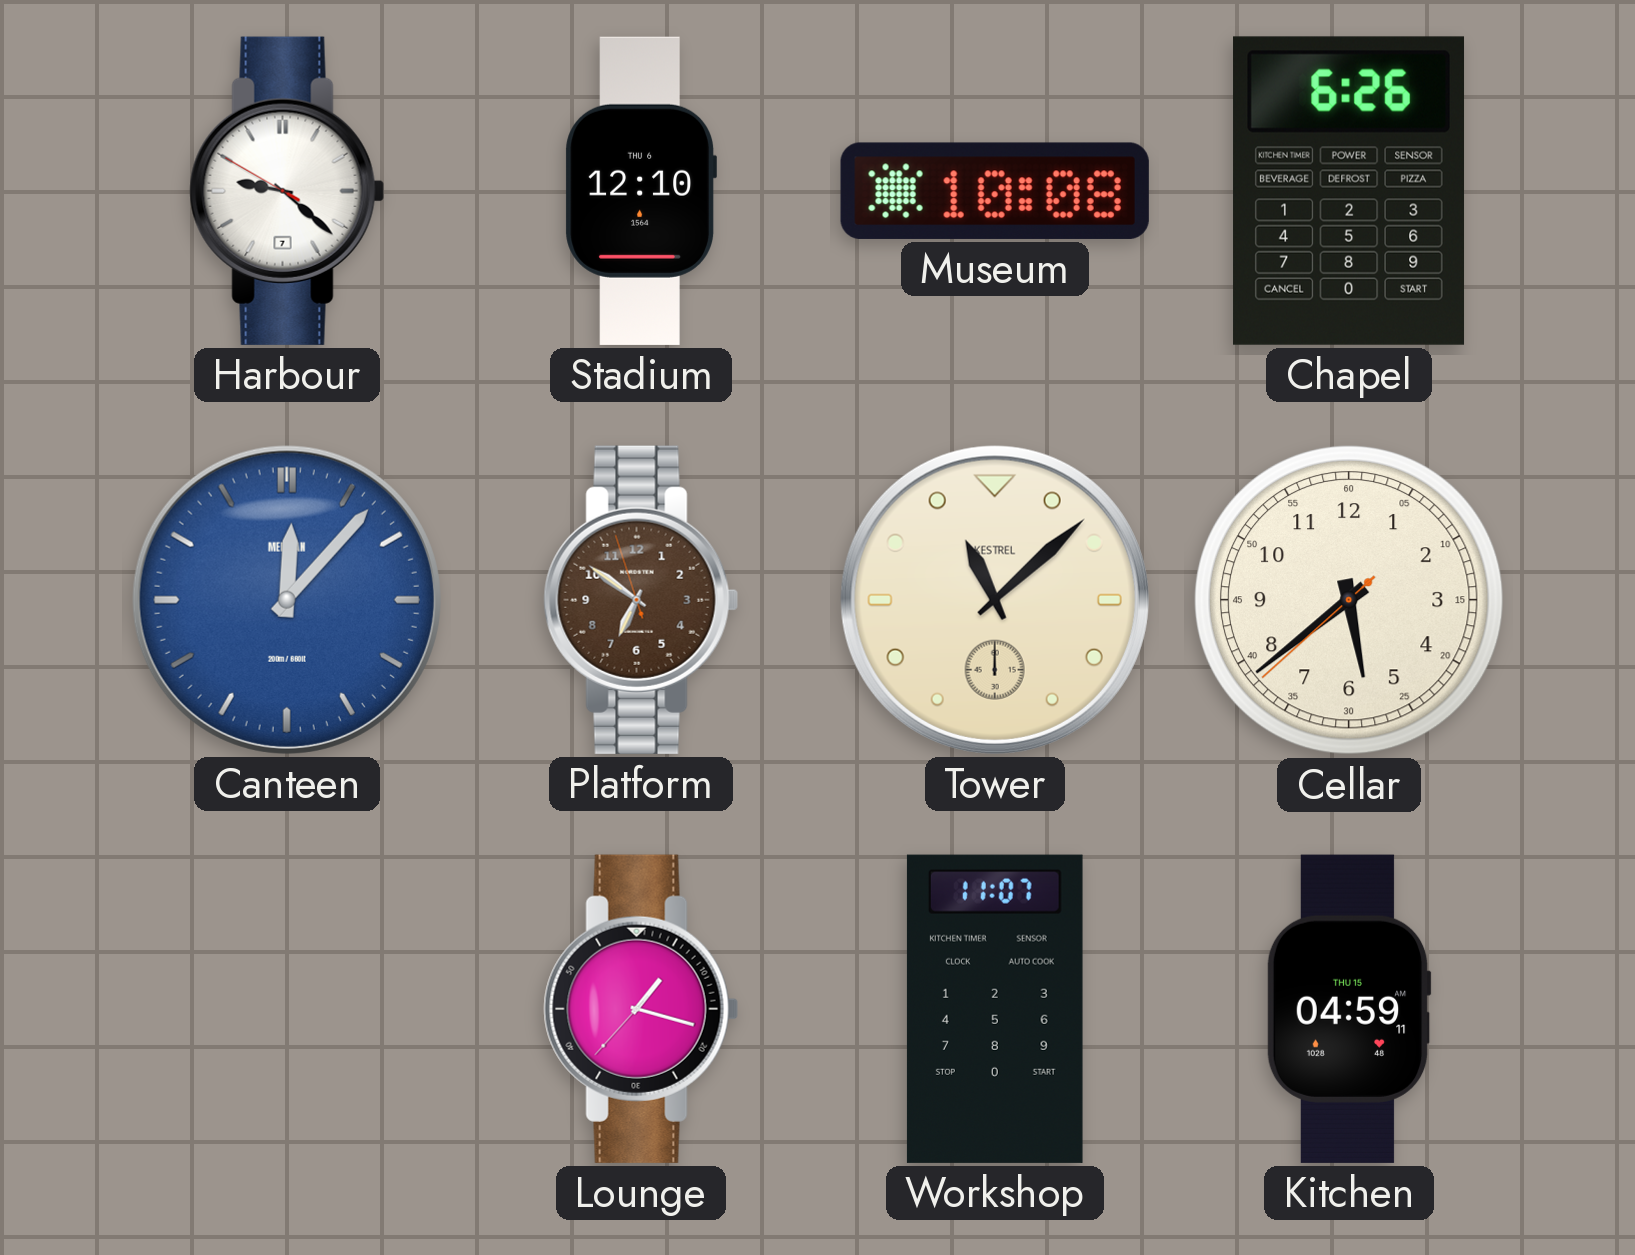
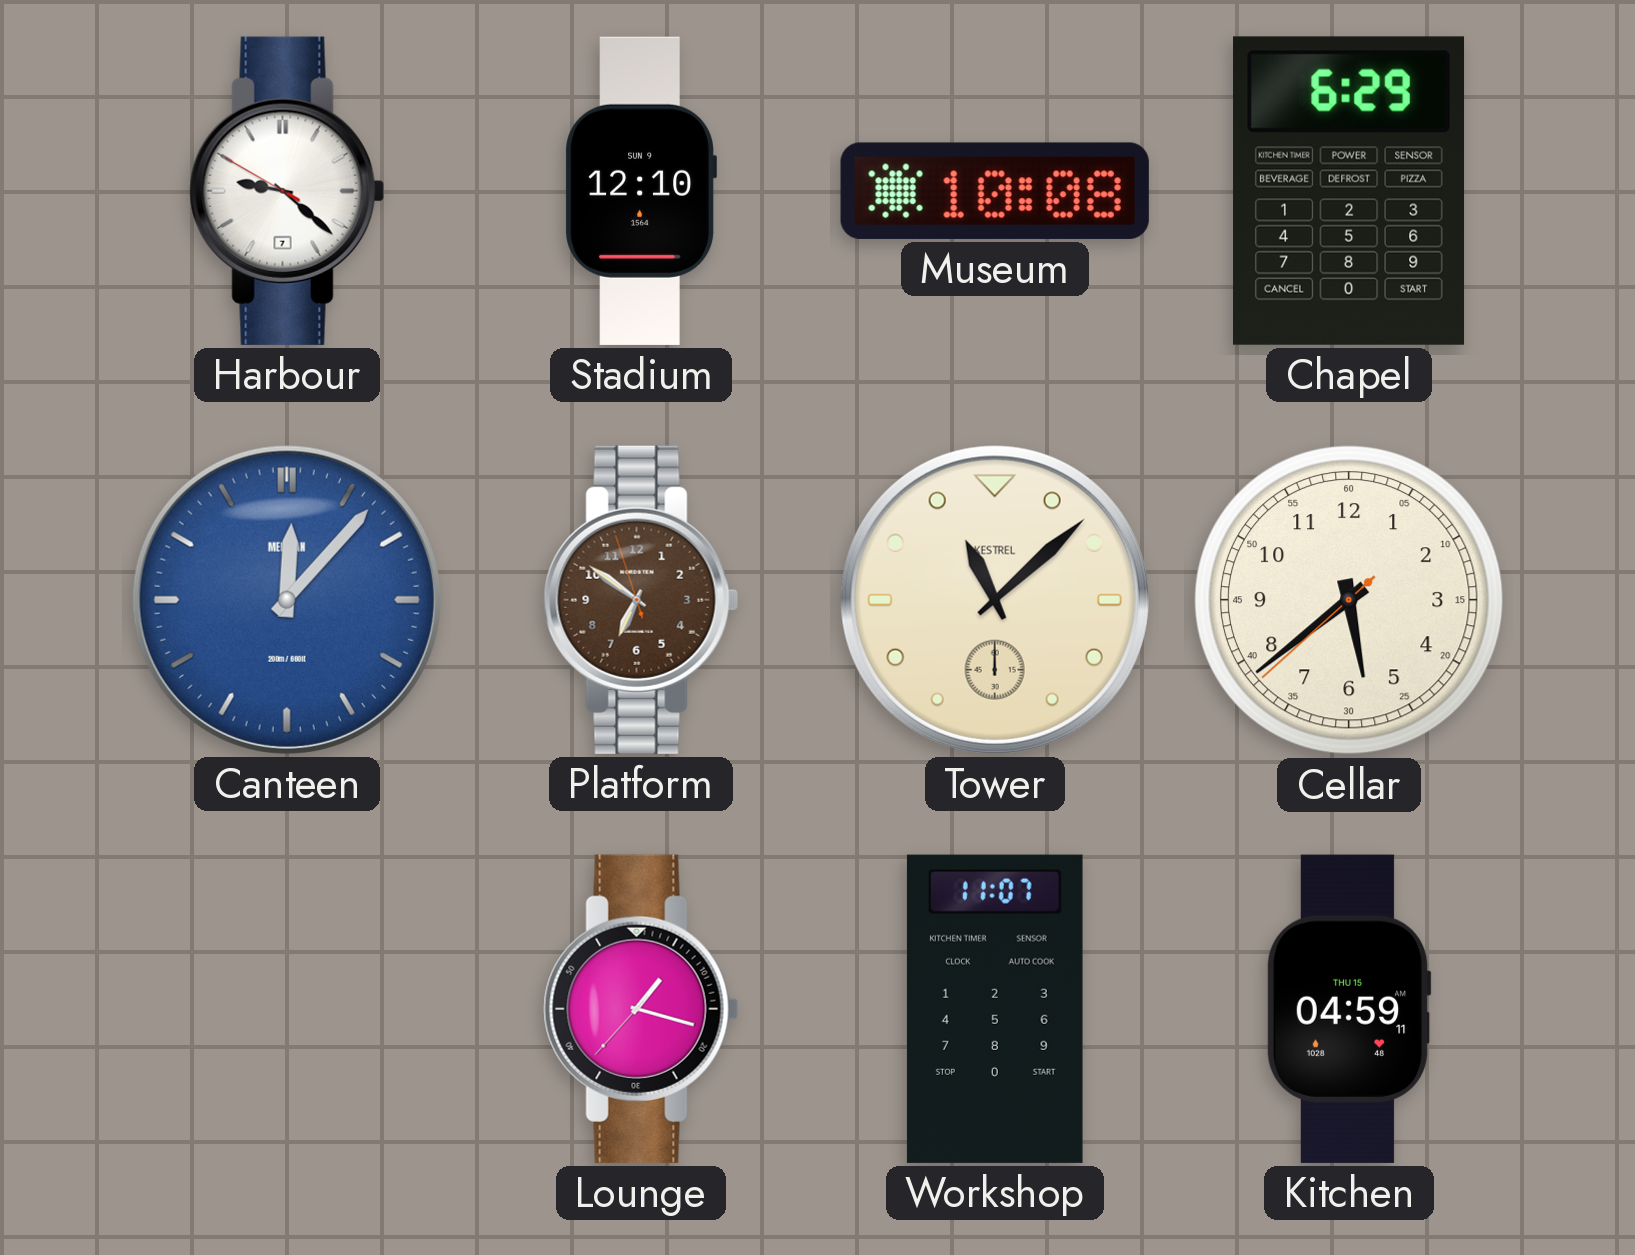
Stadium date: THU 6 -> SUN 9
Chapel: 6:26 -> 6:29
